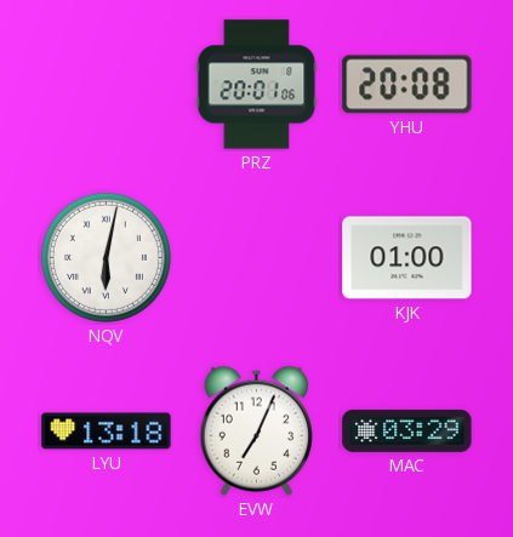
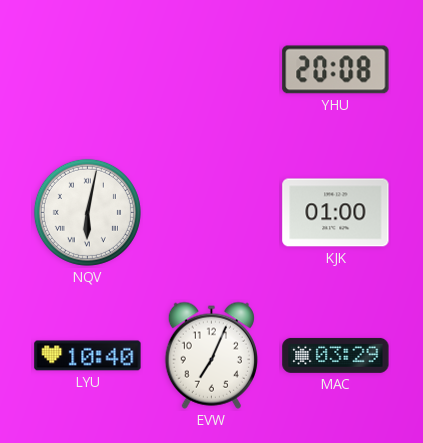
PRZ: 20:01 -> none
LYU: 13:18 -> 10:40
